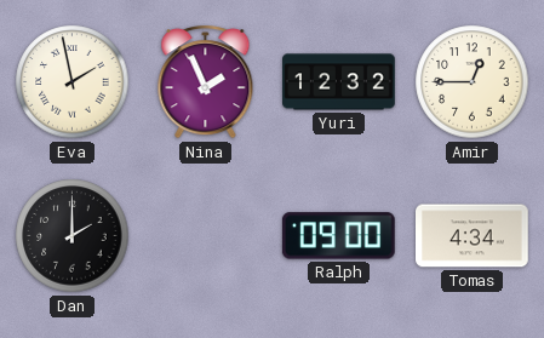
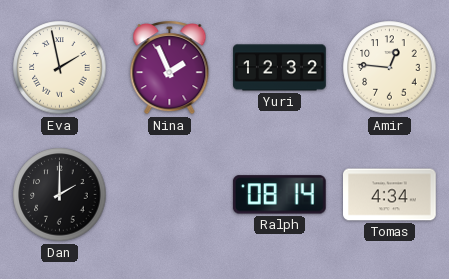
Amir: 12:45 -> 12:46
Ralph: 09:00 -> 08:14
